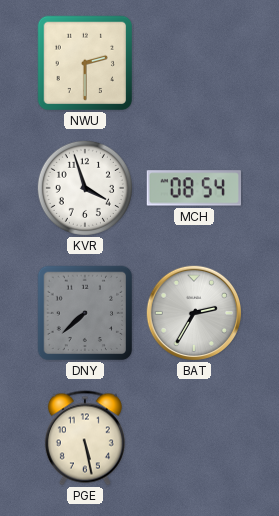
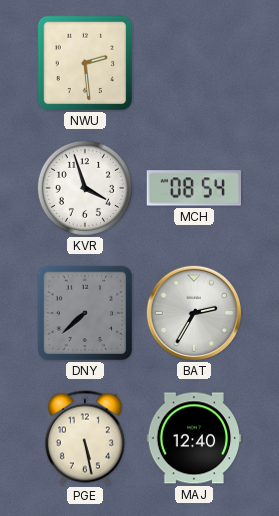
NWU: 2:30 -> 2:29
MAJ: none -> 12:40
